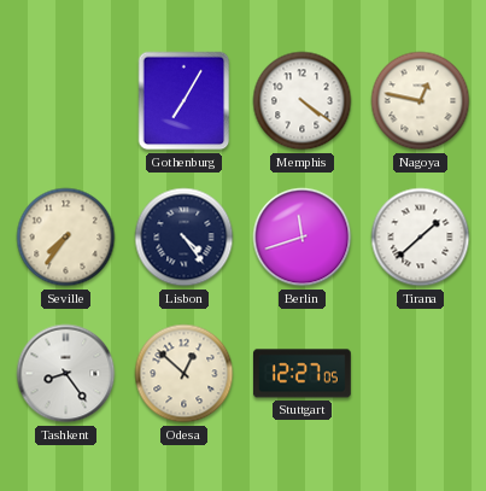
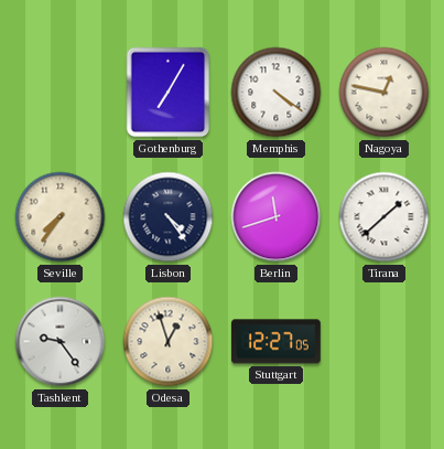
Tashkent: 8:24 -> 9:24
Odesa: 12:52 -> 12:57
